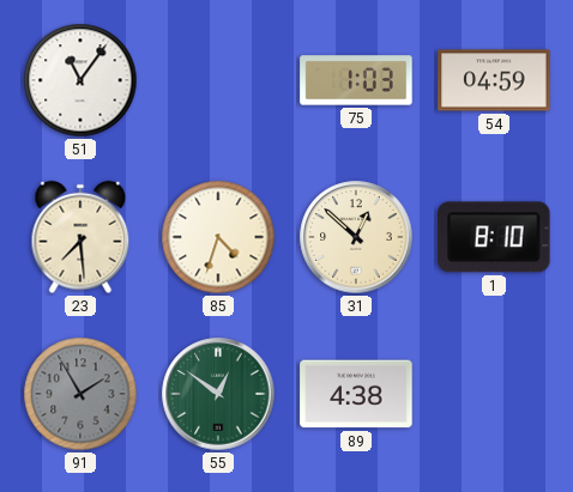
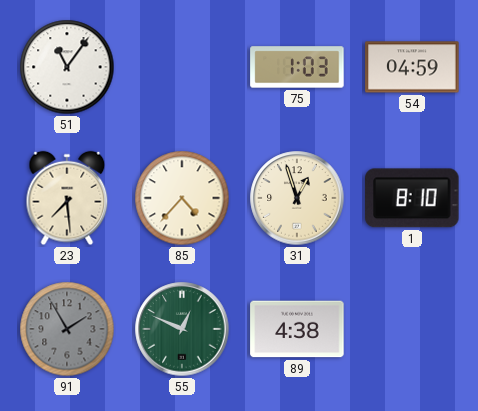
85: 4:33 -> 4:37
31: 12:52 -> 12:57
55: 12:51 -> 12:49
